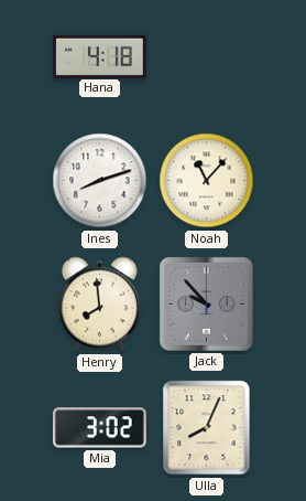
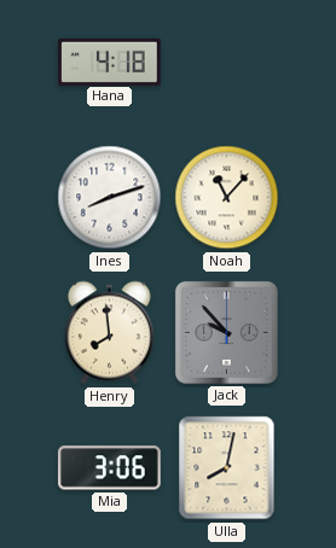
Mia: 3:02 -> 3:06
Ulla: 8:04 -> 8:02
